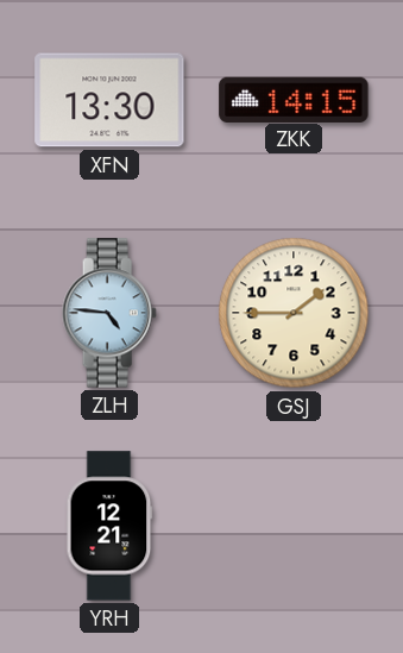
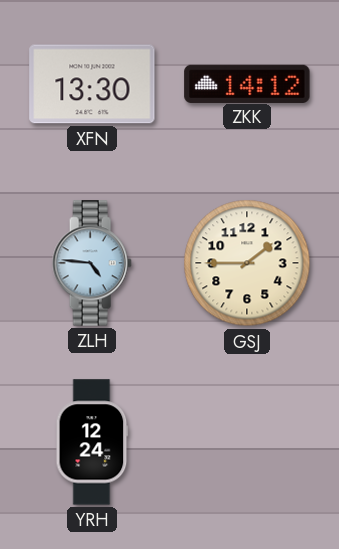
ZKK: 14:15 -> 14:12
YRH: 12:21 -> 12:24
